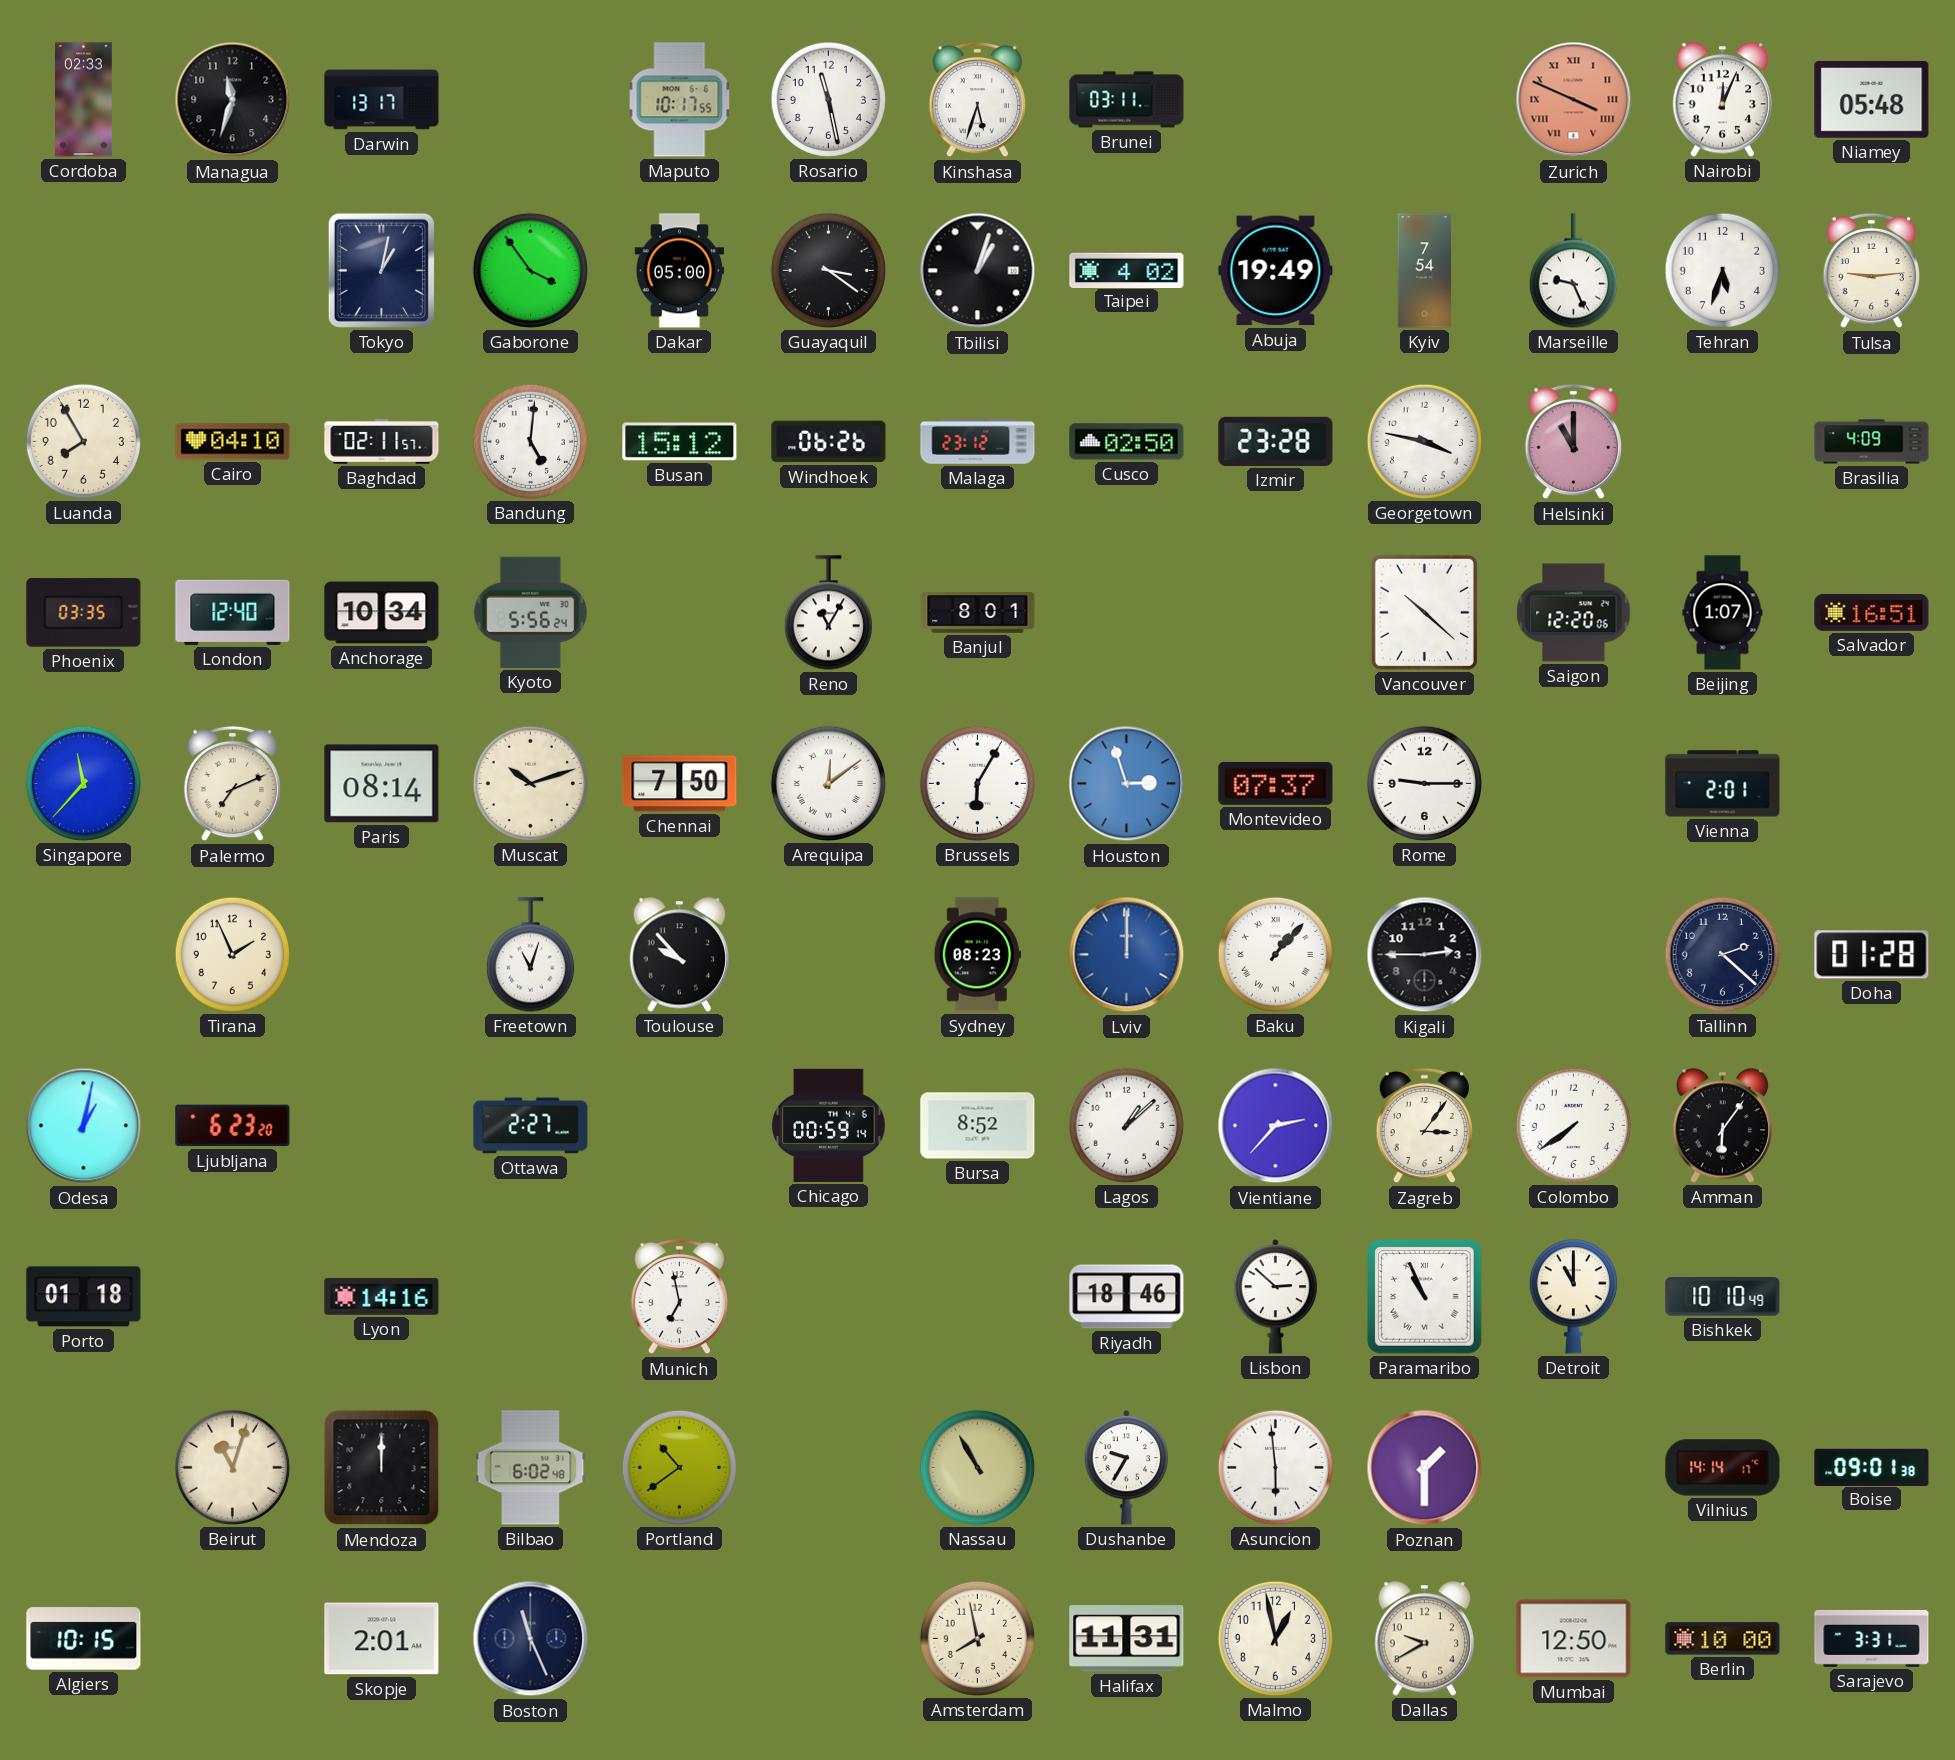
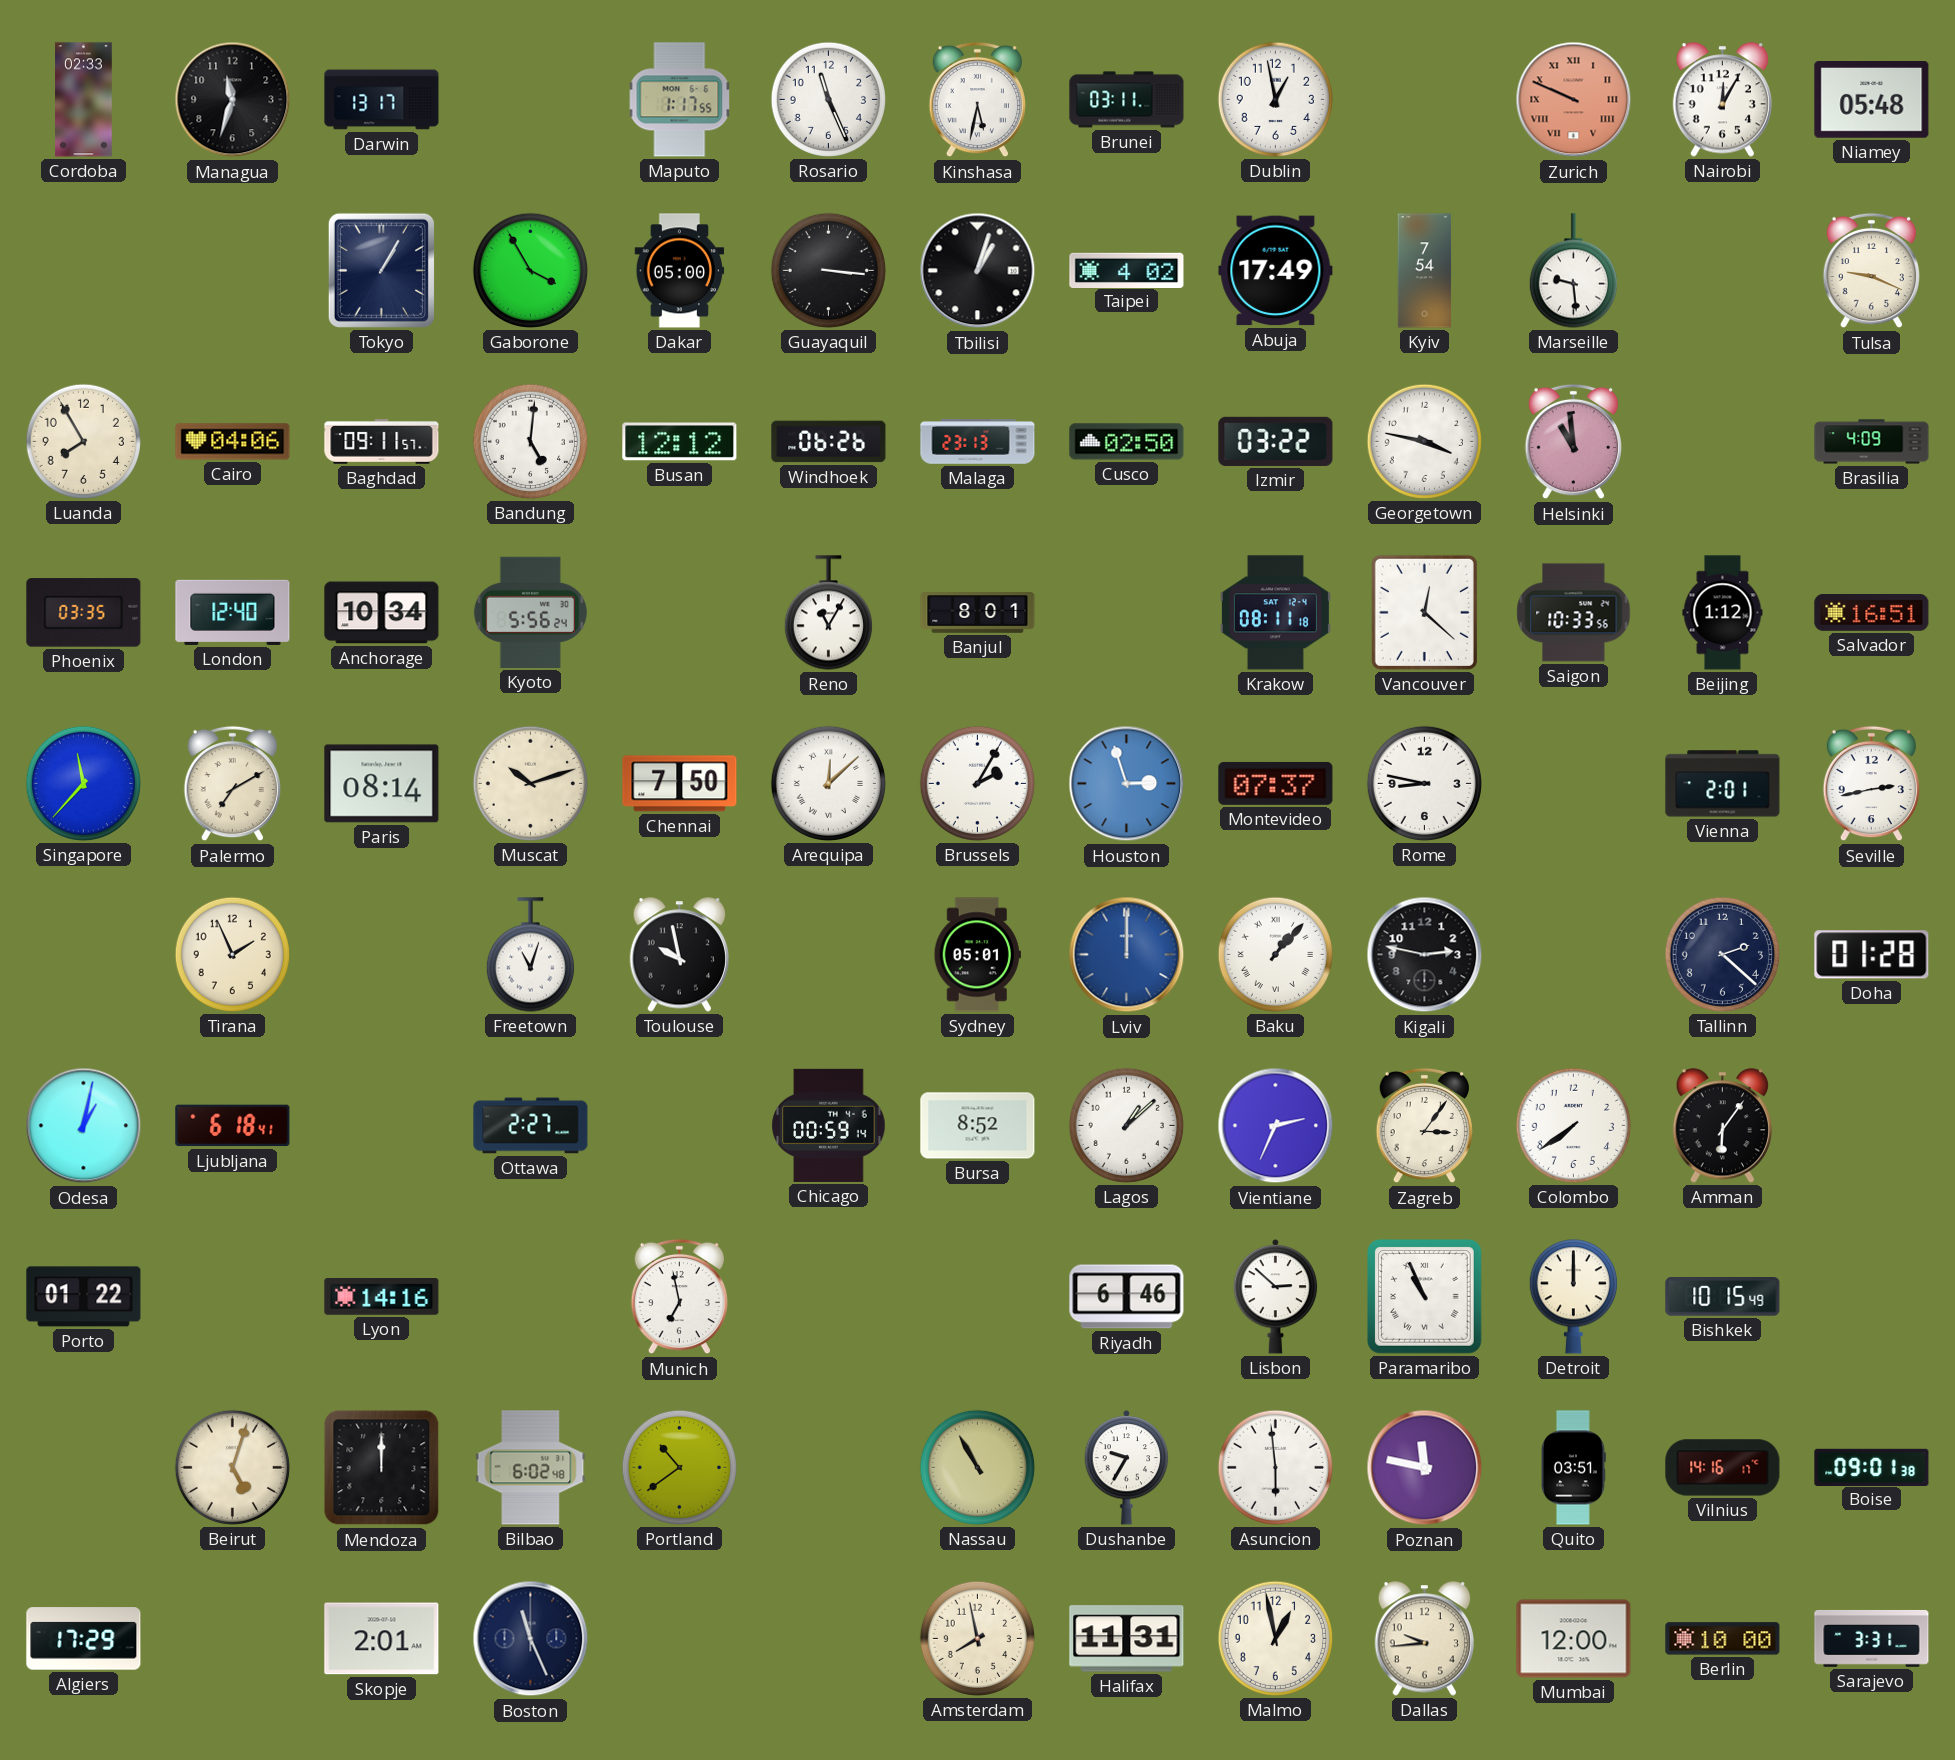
Maputo: 10:17 -> 1:17
Rosario: 11:28 -> 11:26
Kinshasa: 5:33 -> 5:32
Dublin: none -> 12:58
Zurich: 3:49 -> 9:49
Nairobi: 12:04 -> 12:05
Tokyo: 1:02 -> 1:05
Gaborone: 3:54 -> 3:55
Guayaquil: 3:21 -> 3:16
Abuja: 19:49 -> 17:49
Marseille: 9:26 -> 9:29
Tehran: 5:33 -> none
Tulsa: 9:14 -> 9:19
Cairo: 04:10 -> 04:06
Baghdad: 02:11 -> 09:11
Busan: 15:12 -> 12:12
Malaga: 23:12 -> 23:13
Izmir: 23:28 -> 03:22
Helsinki: 11:00 -> 10:59
Krakow: none -> 08:11
Vancouver: 10:22 -> 12:22
Saigon: 12:20 -> 10:33
Beijing: 1:07 -> 1:12
Palermo: 7:11 -> 7:10
Arequipa: 12:09 -> 12:08
Brussels: 6:05 -> 2:05
Rome: 9:15 -> 8:47
Seville: none -> 2:43
Toulouse: 9:53 -> 9:58
Sydney: 08:23 -> 05:01
Kigali: 2:45 -> 2:47
Ljubljana: 6:23 -> 6:18
Vientiane: 2:37 -> 2:34
Porto: 01:18 -> 01:22
Riyadh: 18:46 -> 6:46
Detroit: 11:00 -> 12:00
Bishkek: 10:10 -> 10:15
Beirut: 11:03 -> 5:03
Poznan: 1:30 -> 11:47
Quito: none -> 03:51
Vilnius: 14:14 -> 14:16
Algiers: 10:15 -> 17:29
Dallas: 9:40 -> 9:44
Mumbai: 12:50 -> 12:00
